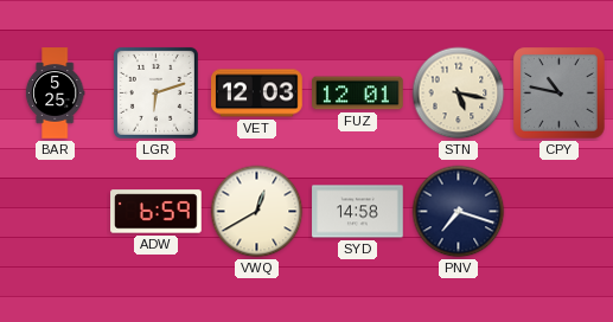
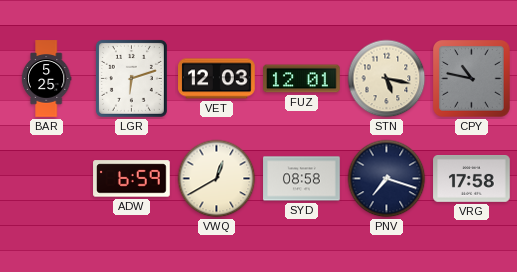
SYD: 14:58 -> 08:58
VRG: none -> 17:58
